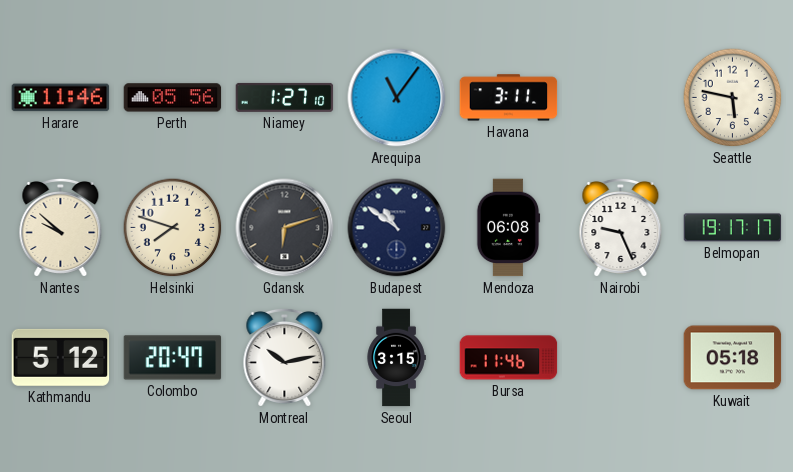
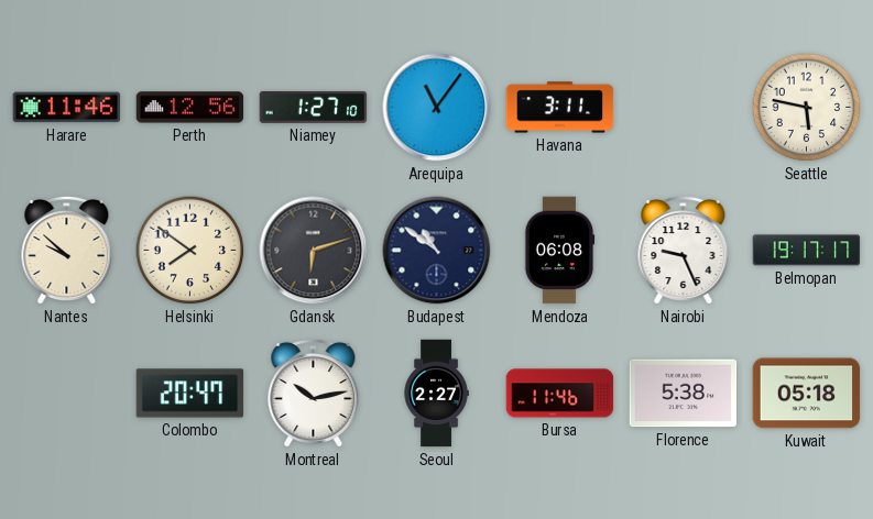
Perth: 05:56 -> 12:56
Helsinki: 7:48 -> 7:51
Kathmandu: 5:12 -> none
Seoul: 3:15 -> 2:27
Florence: none -> 5:38
